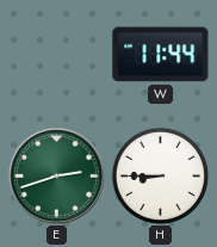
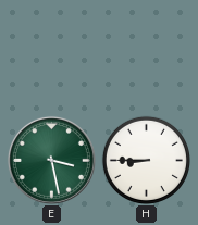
W: 11:44 -> none
E: 2:42 -> 3:28
